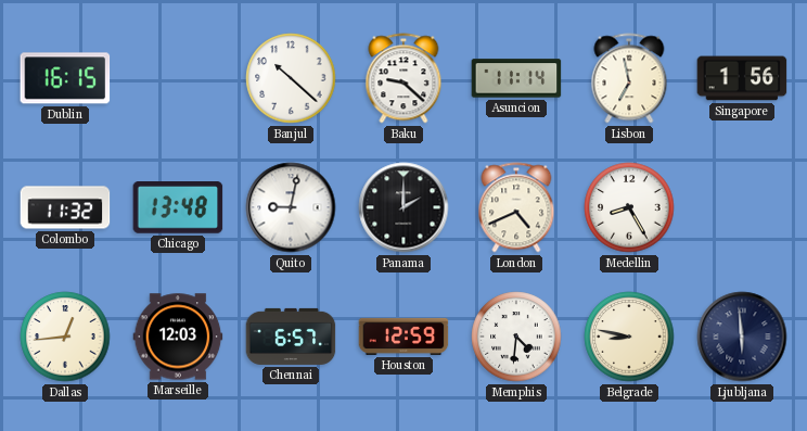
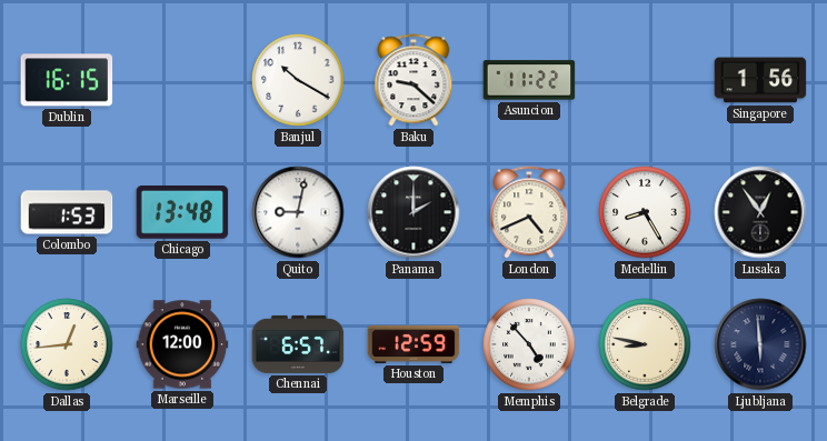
Banjul: 10:22 -> 10:20
Asuncion: 11:14 -> 11:22
Lisbon: 6:58 -> none
Colombo: 11:32 -> 1:53
Lusaka: none -> 12:54
Marseille: 12:03 -> 12:00
Memphis: 4:31 -> 4:53
